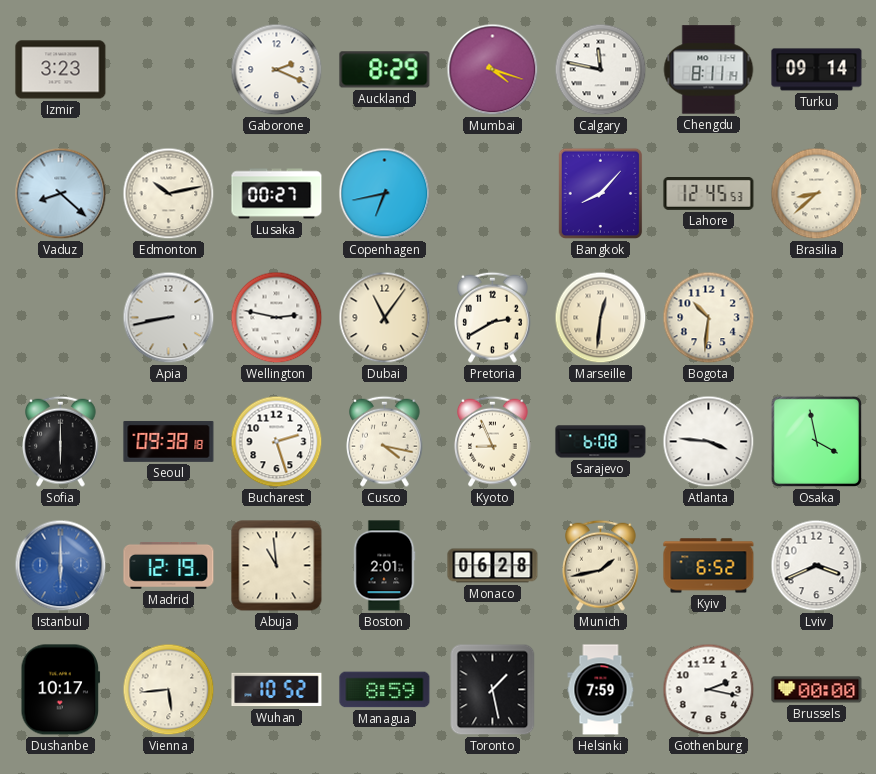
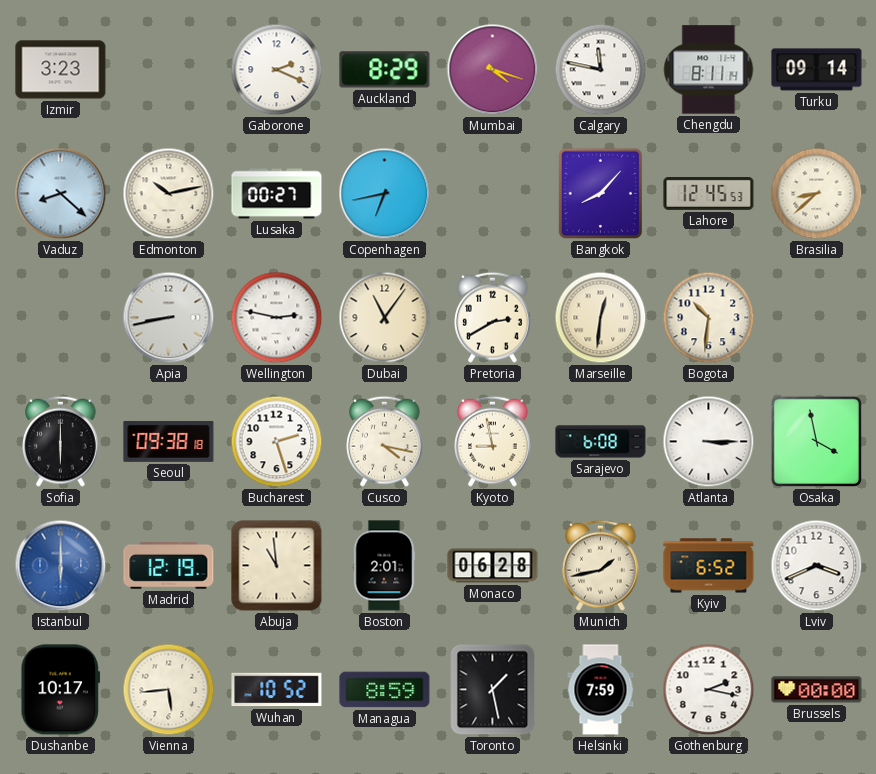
Kyoto: 8:56 -> 8:58
Atlanta: 3:46 -> 3:15
